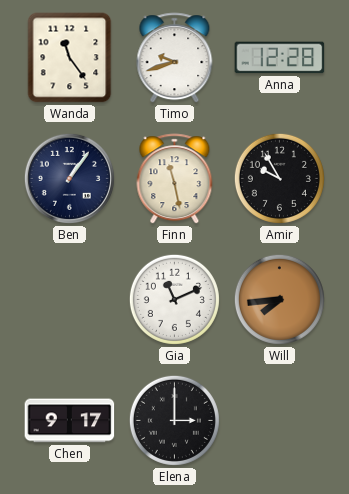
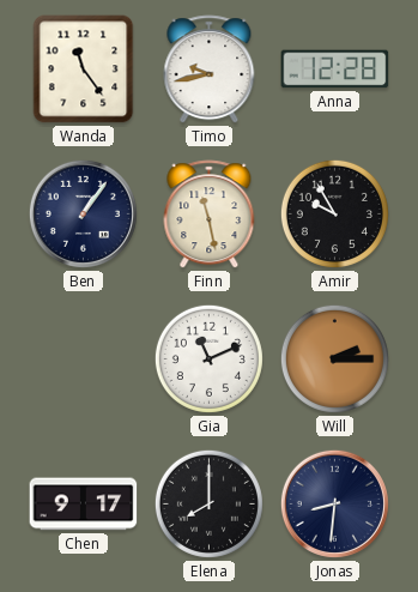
Timo: 9:42 -> 9:43
Will: 7:44 -> 2:15
Elena: 3:00 -> 8:00
Jonas: none -> 8:31
